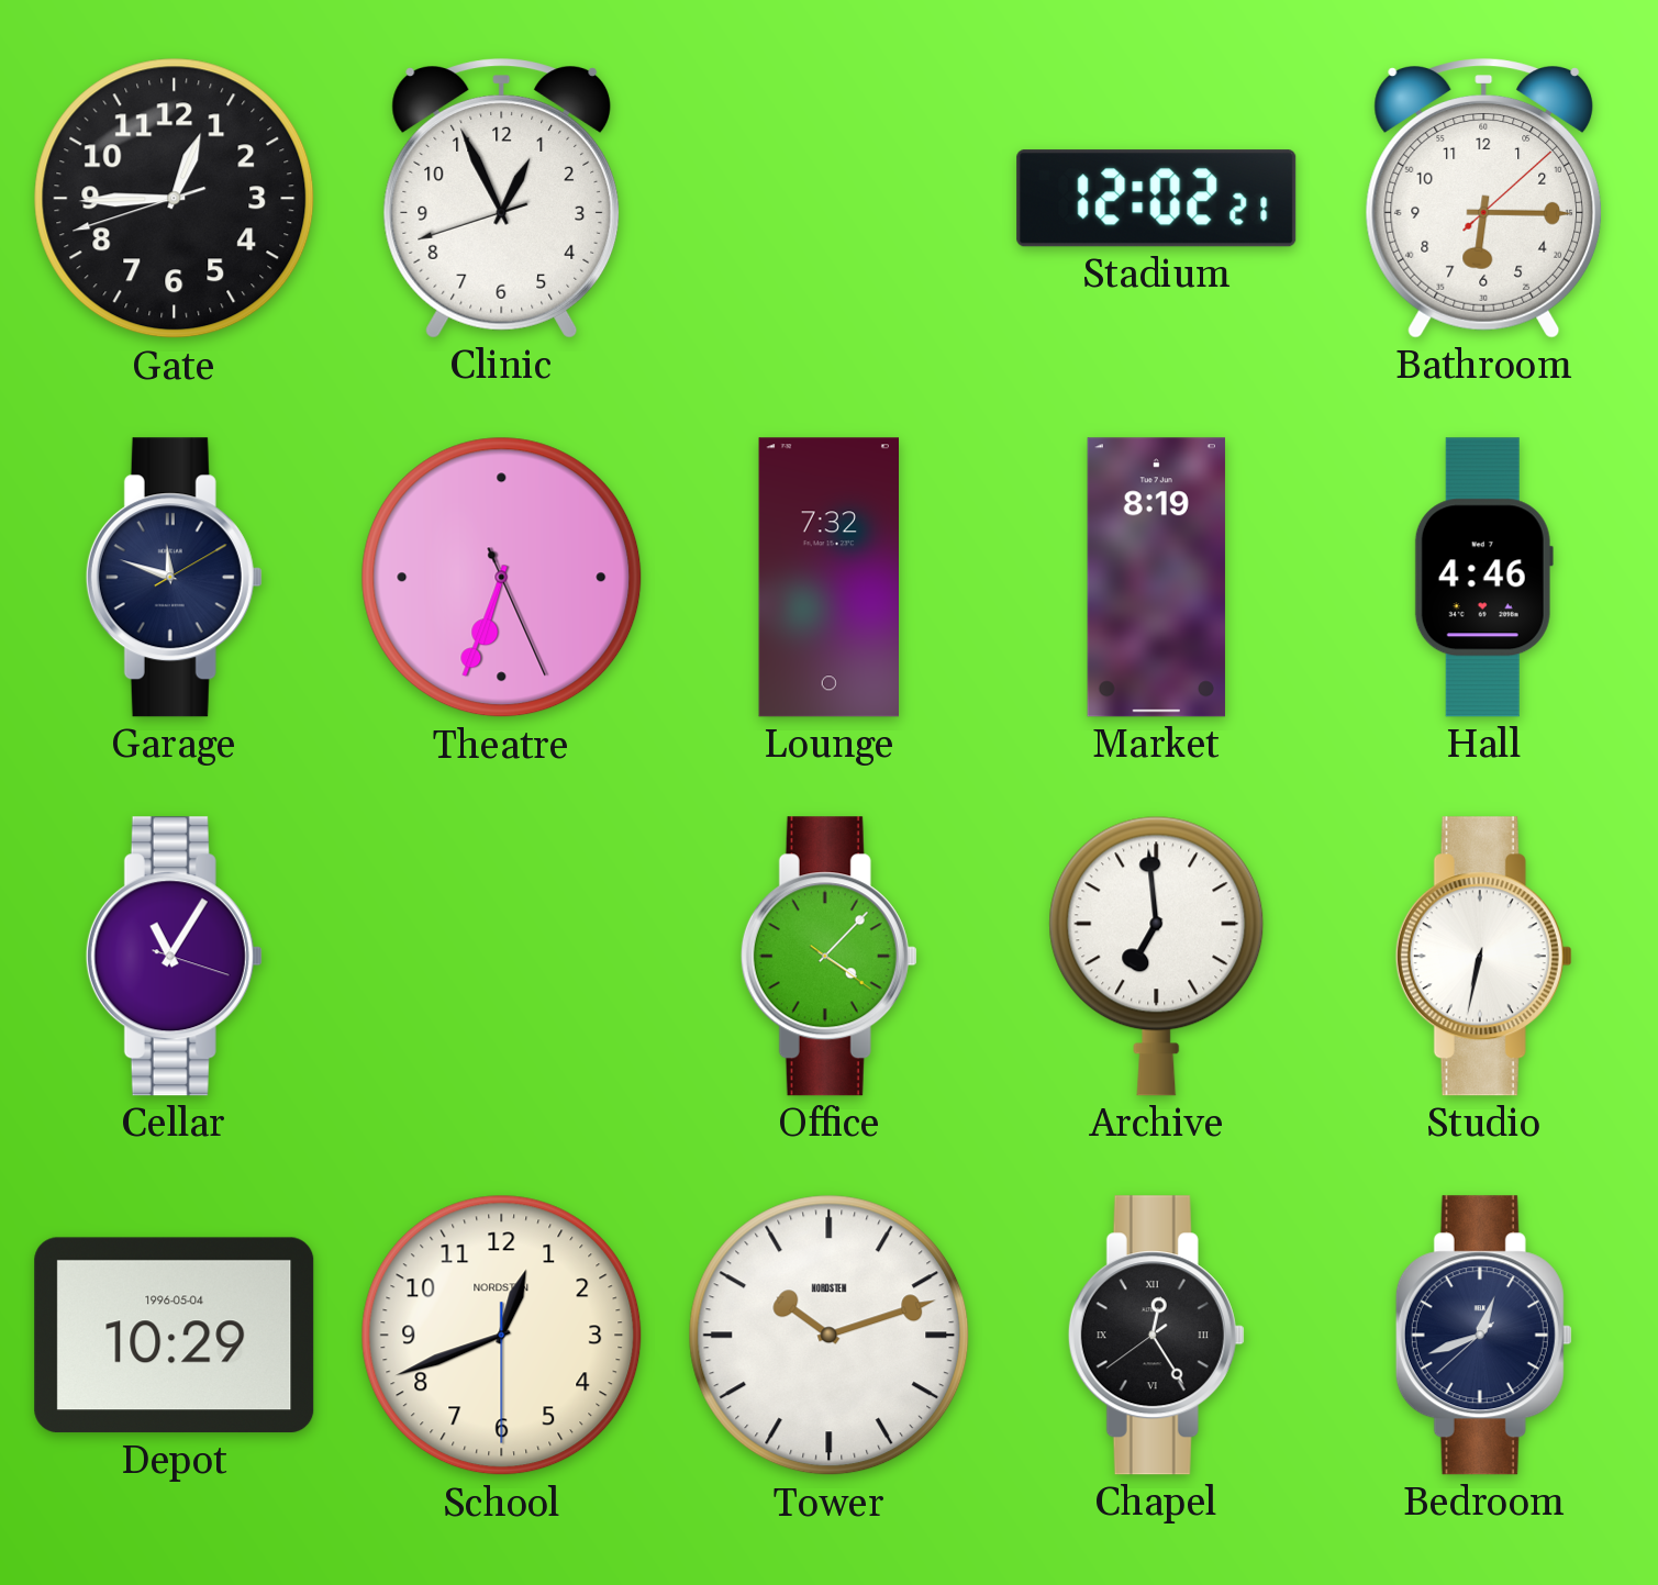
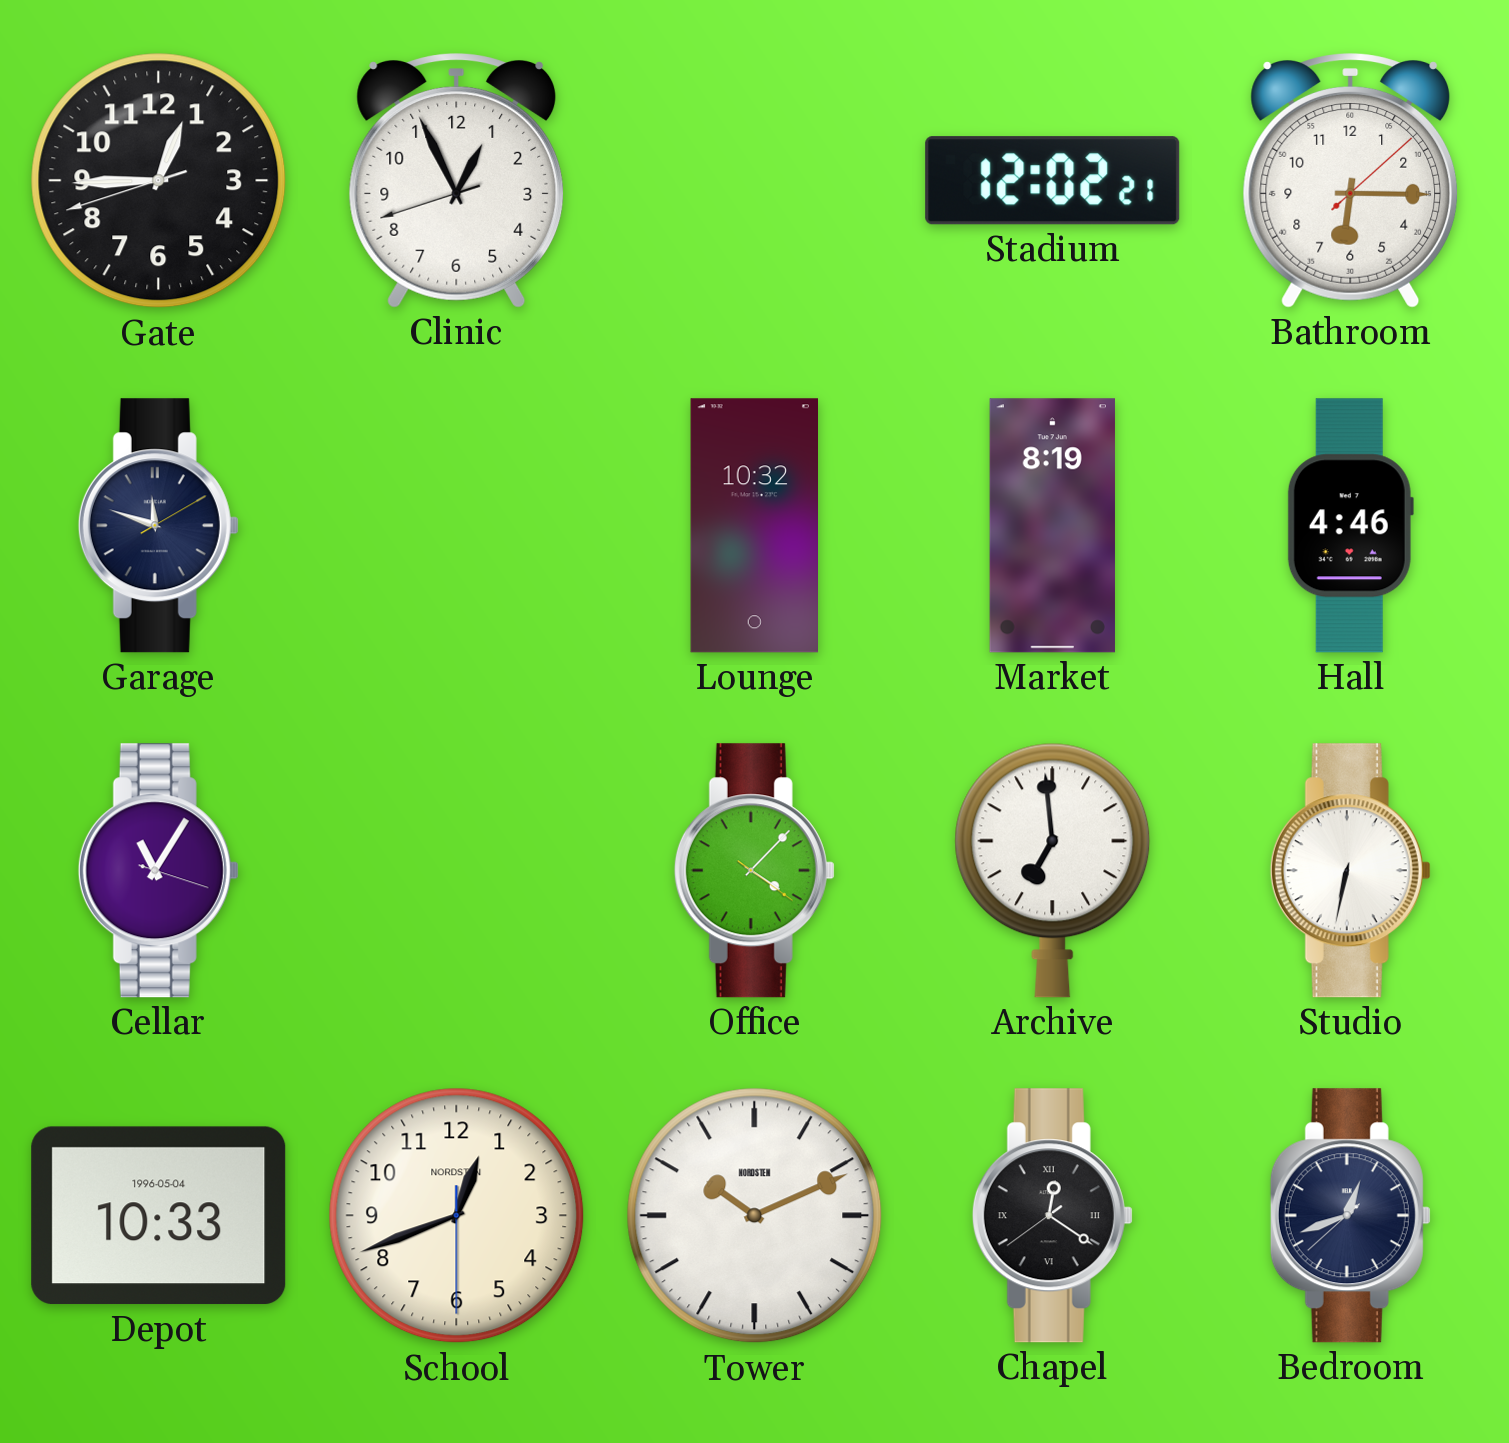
Theatre: 6:33 -> none
Lounge: 7:32 -> 10:32
Depot: 10:29 -> 10:33
Tower: 10:12 -> 10:11
Chapel: 12:24 -> 12:20
